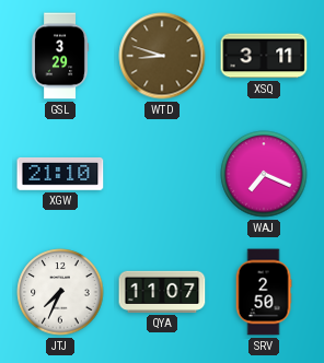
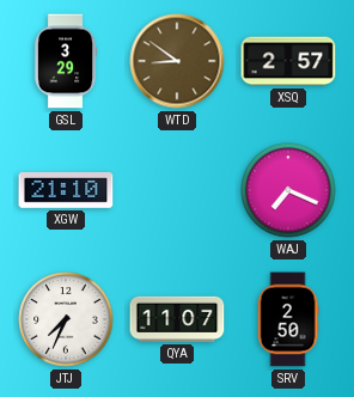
WTD: 8:48 -> 8:51
XSQ: 3:11 -> 2:57
